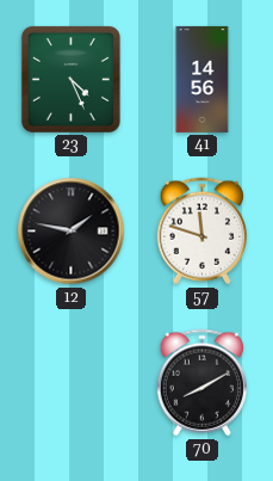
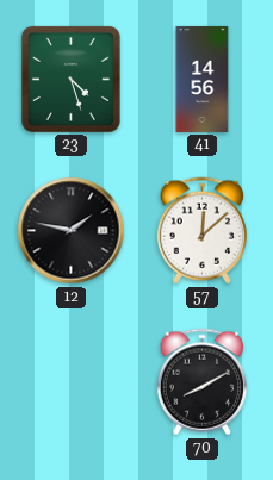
23: 4:26 -> 4:27
57: 11:48 -> 12:08
